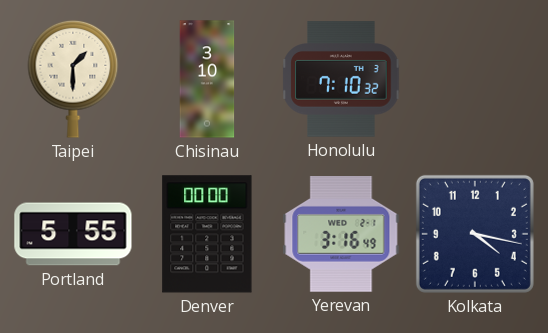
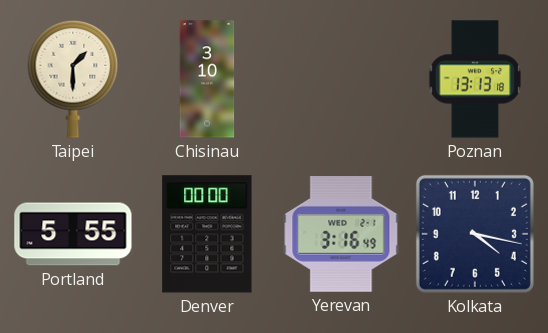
Honolulu: 7:10 -> none
Poznan: none -> 13:13
